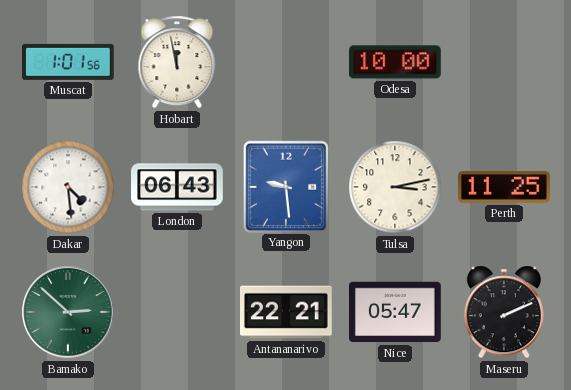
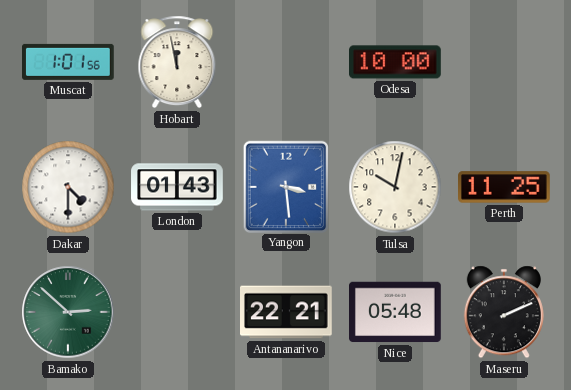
Dakar: 4:29 -> 4:30
London: 06:43 -> 01:43
Yangon: 9:29 -> 3:29
Tulsa: 3:13 -> 10:02
Nice: 05:47 -> 05:48
